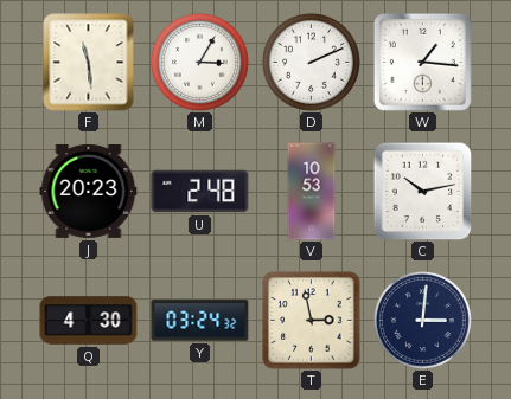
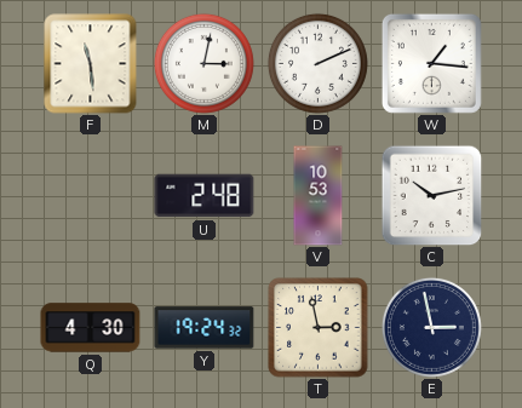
M: 3:05 -> 3:02
J: 20:23 -> none
Y: 03:24 -> 19:24
E: 3:01 -> 2:58
